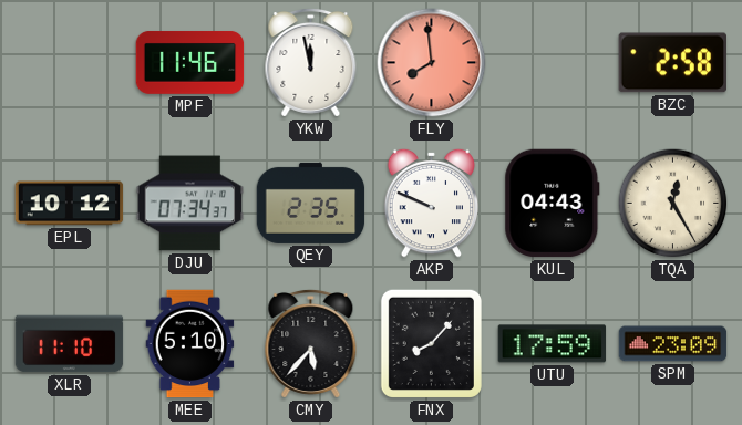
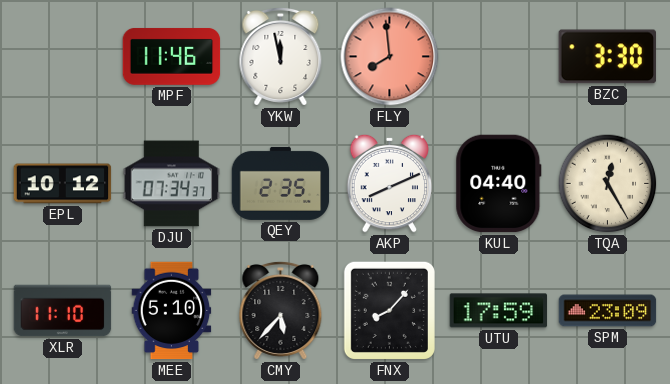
BZC: 2:58 -> 3:30
AKP: 9:49 -> 8:11
KUL: 04:43 -> 04:40
